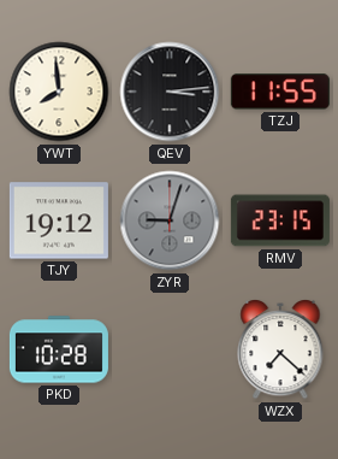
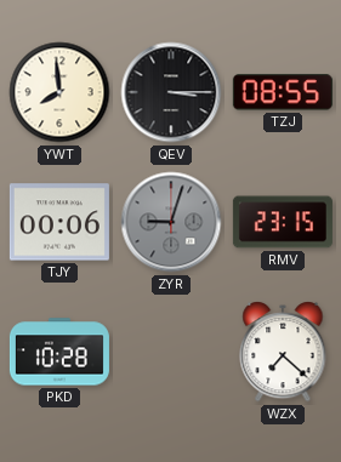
QEV: 3:14 -> 3:15
TZJ: 11:55 -> 08:55
TJY: 19:12 -> 00:06
